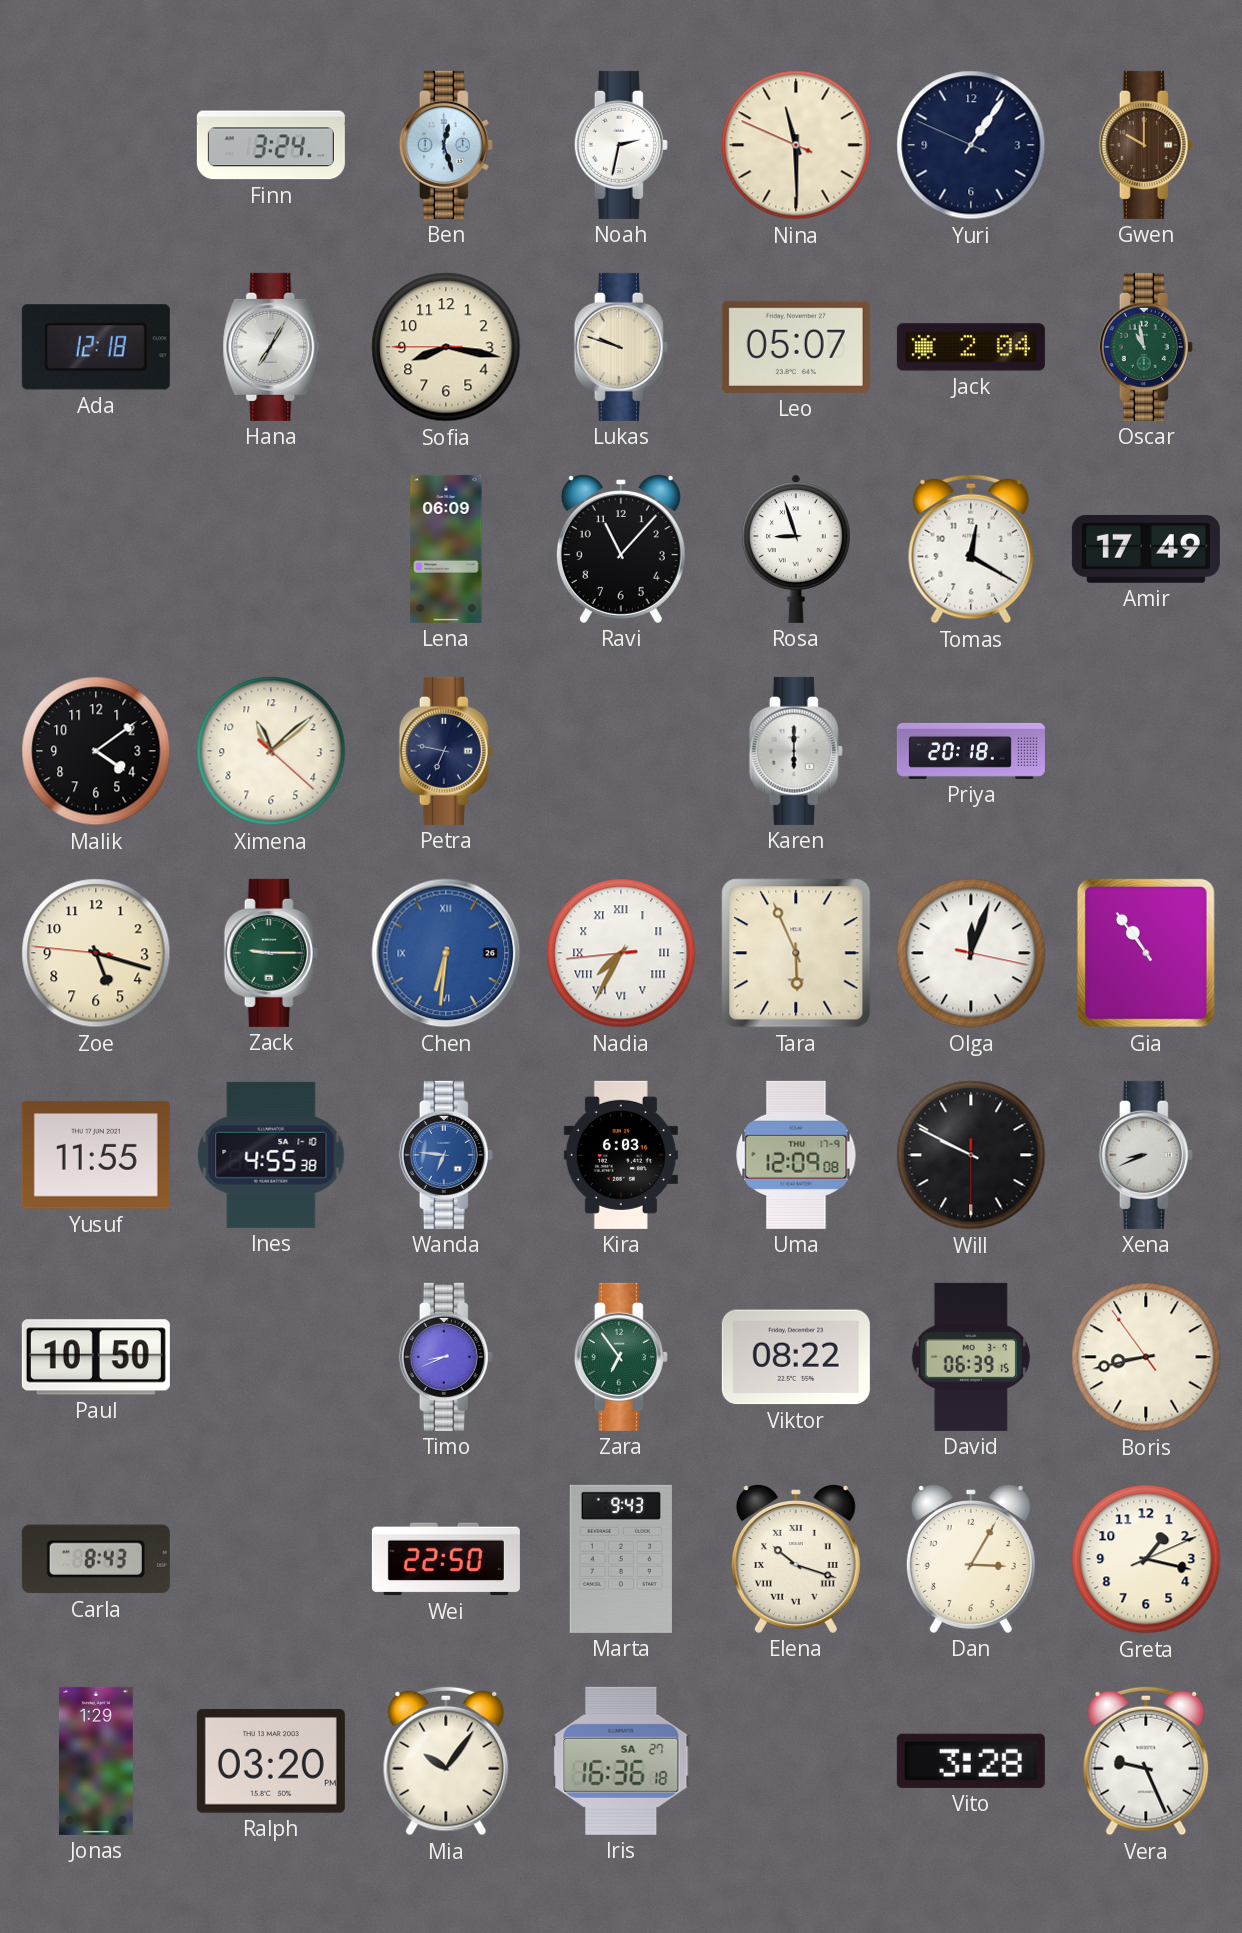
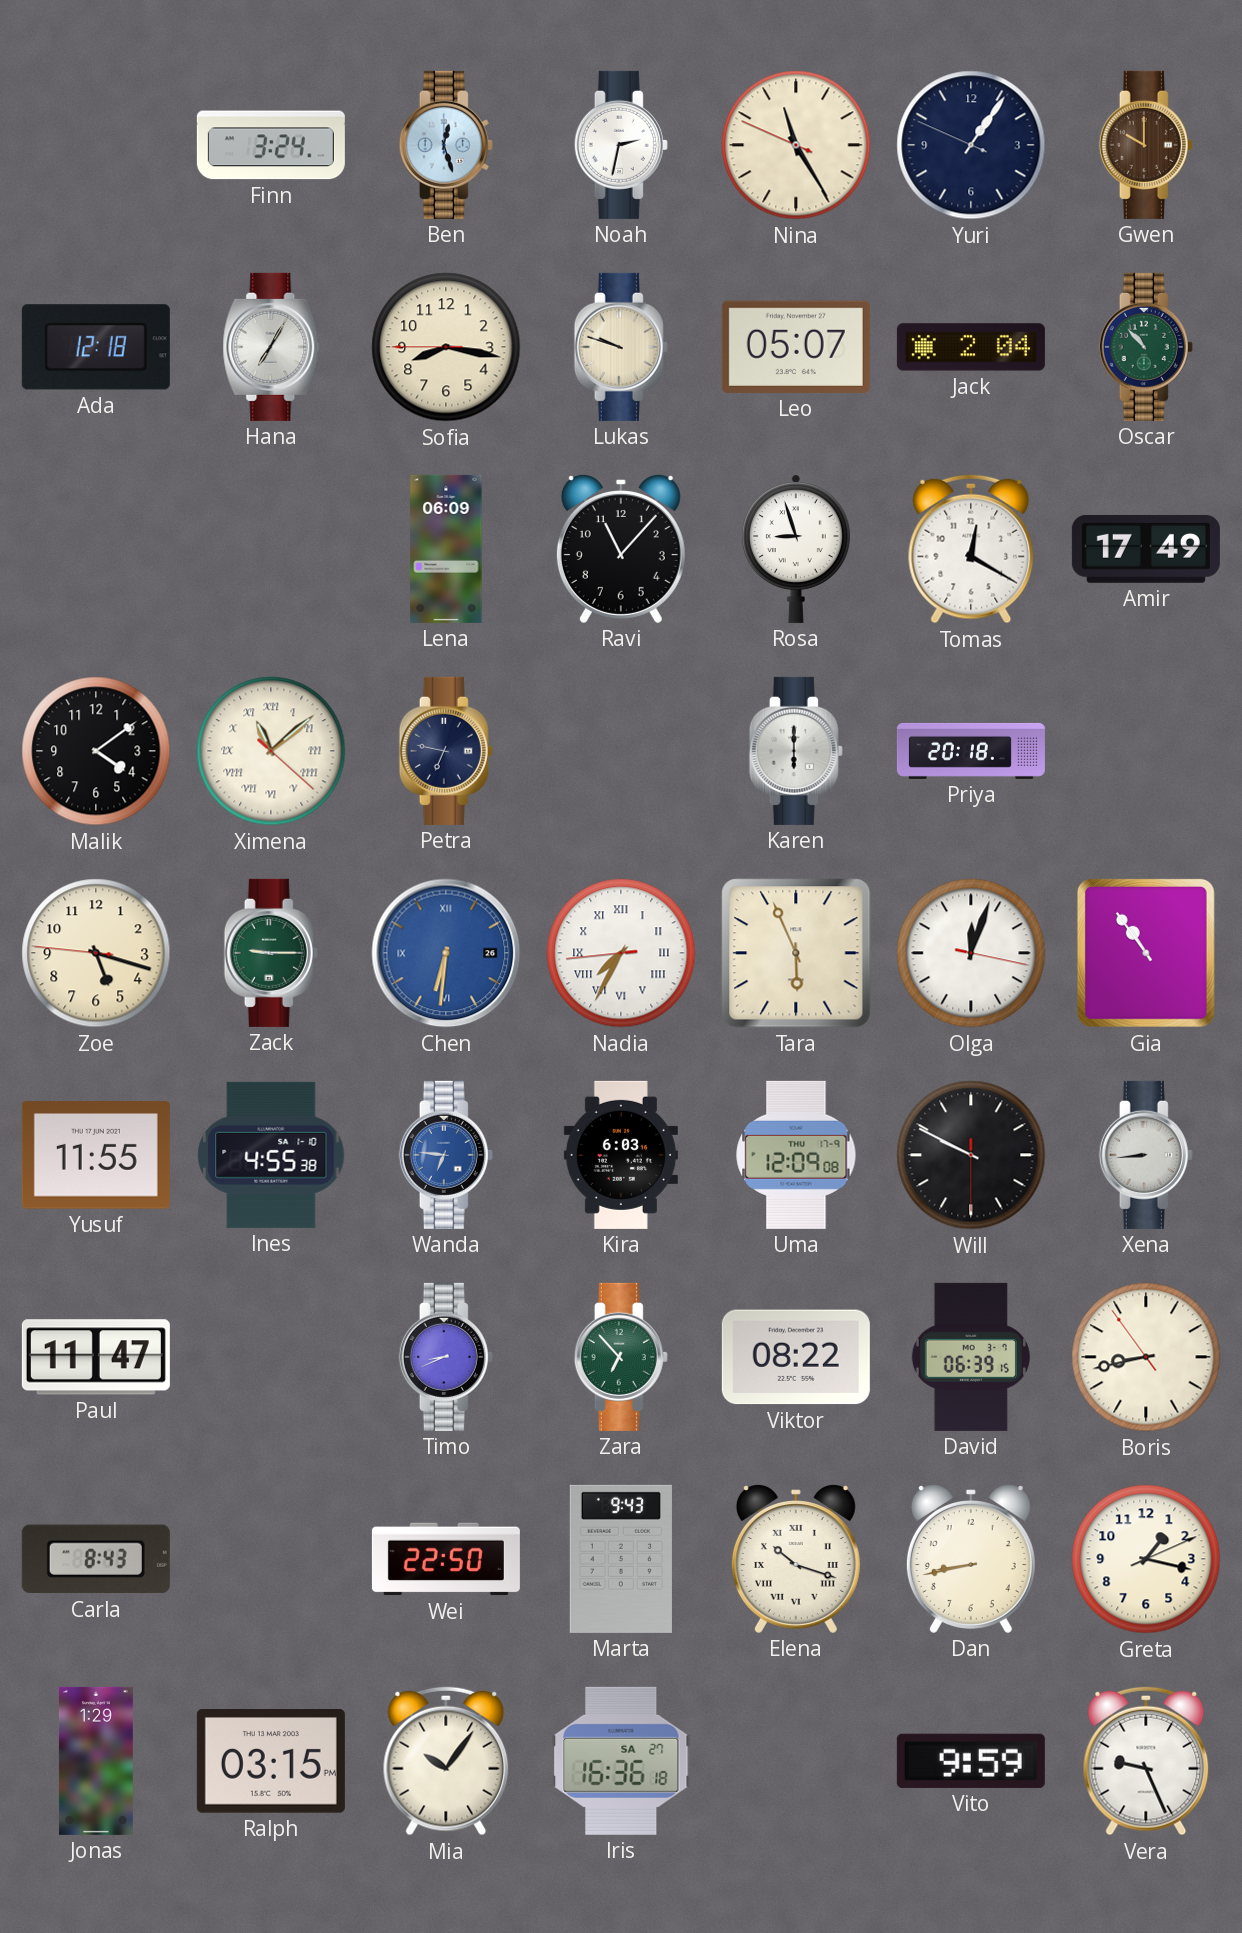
Nina: 11:29 -> 11:24
Oscar: 10:58 -> 10:53
Ximena numerals: Arabic -> Roman
Xena: 8:41 -> 8:44
Paul: 10:50 -> 11:47
Zara: 6:54 -> 6:53
Dan: 3:05 -> 8:43
Ralph: 03:20 -> 03:15
Vito: 3:28 -> 9:59
